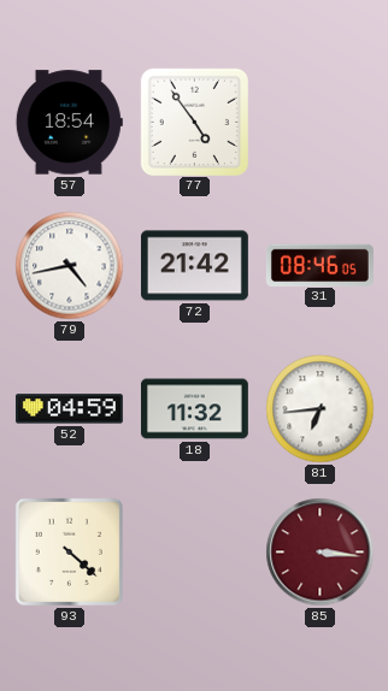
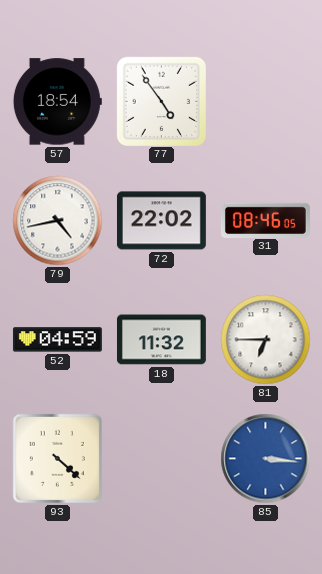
72: 21:42 -> 22:02
81: 6:44 -> 6:45
85 dial: burgundy -> blue
